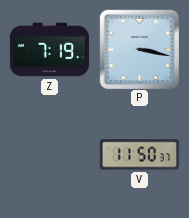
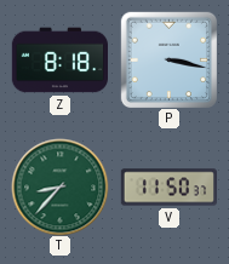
Z: 7:19 -> 8:18
T: none -> 8:37
